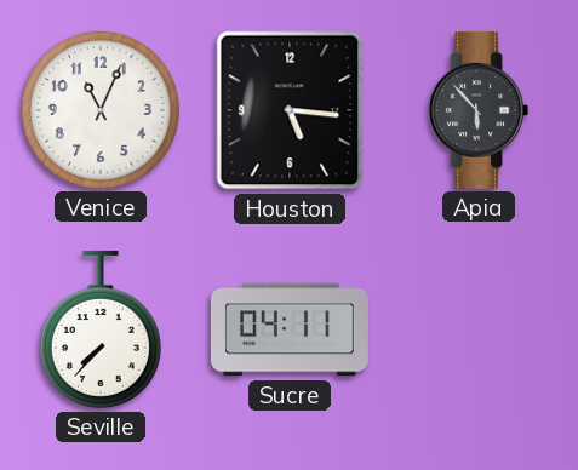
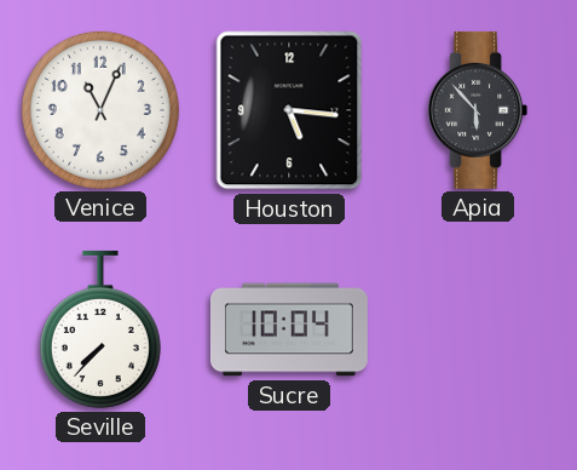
Sucre: 04:11 -> 10:04
